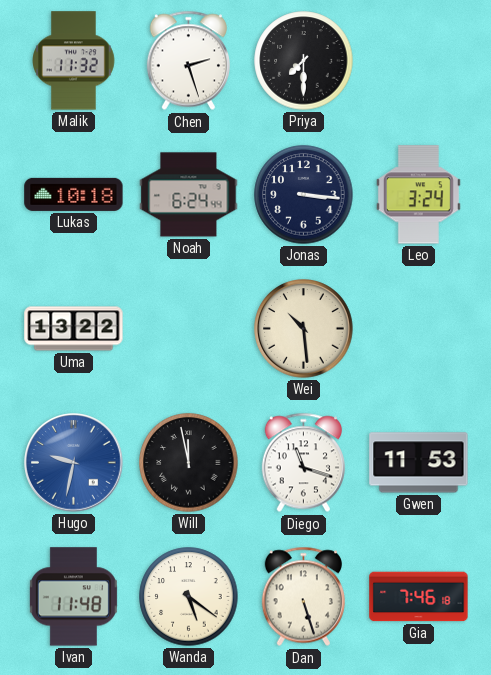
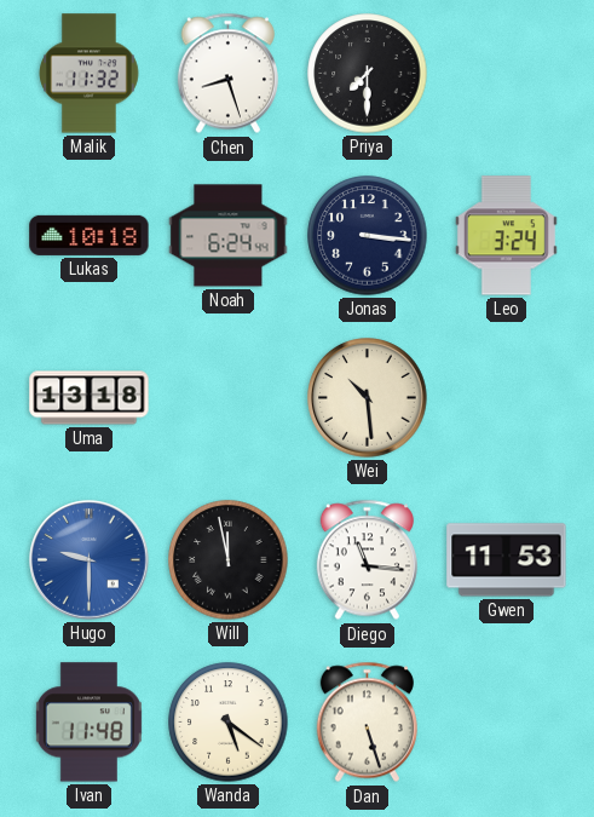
Chen: 2:27 -> 8:27
Uma: 13:22 -> 13:18
Hugo: 9:32 -> 9:30
Diego: 11:18 -> 11:16
Gia: 7:46 -> none
